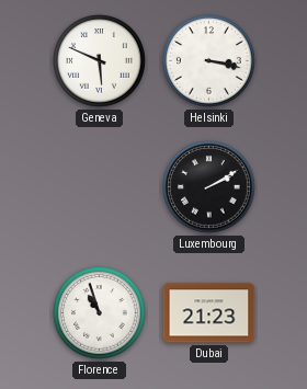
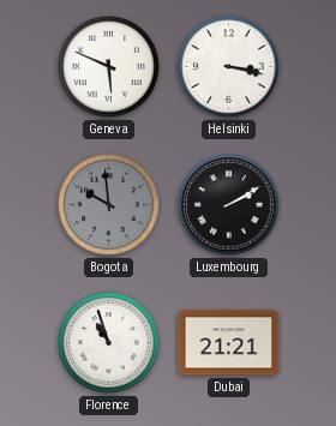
Bogota: none -> 9:59
Dubai: 21:23 -> 21:21
